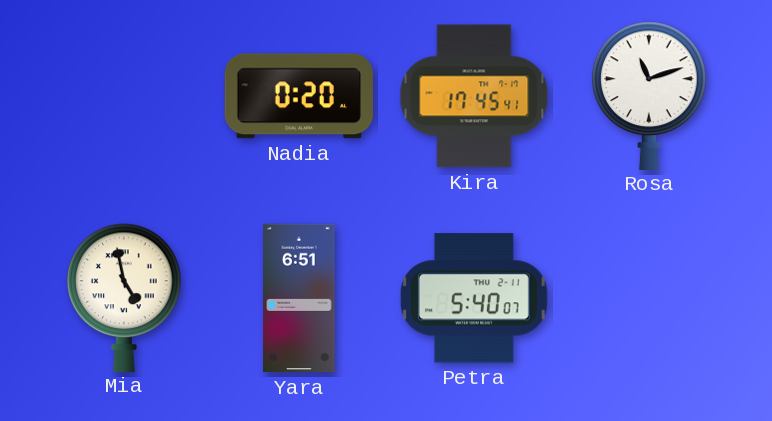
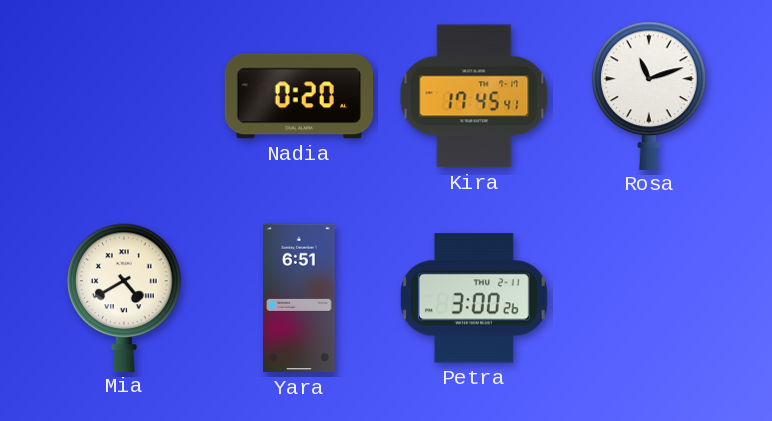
Mia: 4:58 -> 4:40
Petra: 5:40 -> 3:00
